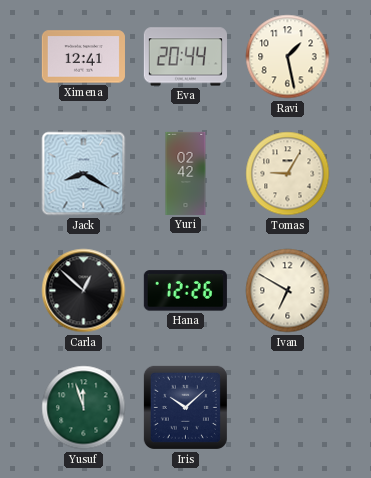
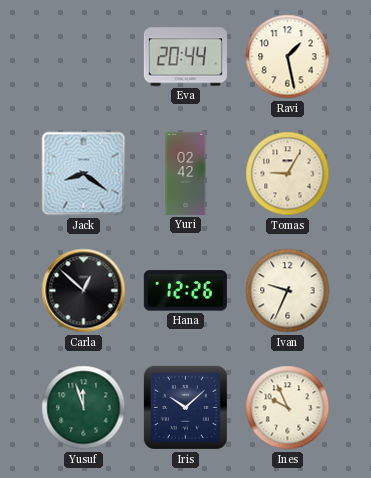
Ximena: 12:41 -> none
Jack: 8:20 -> 8:21
Ivan: 6:50 -> 9:34
Ines: none -> 9:56
